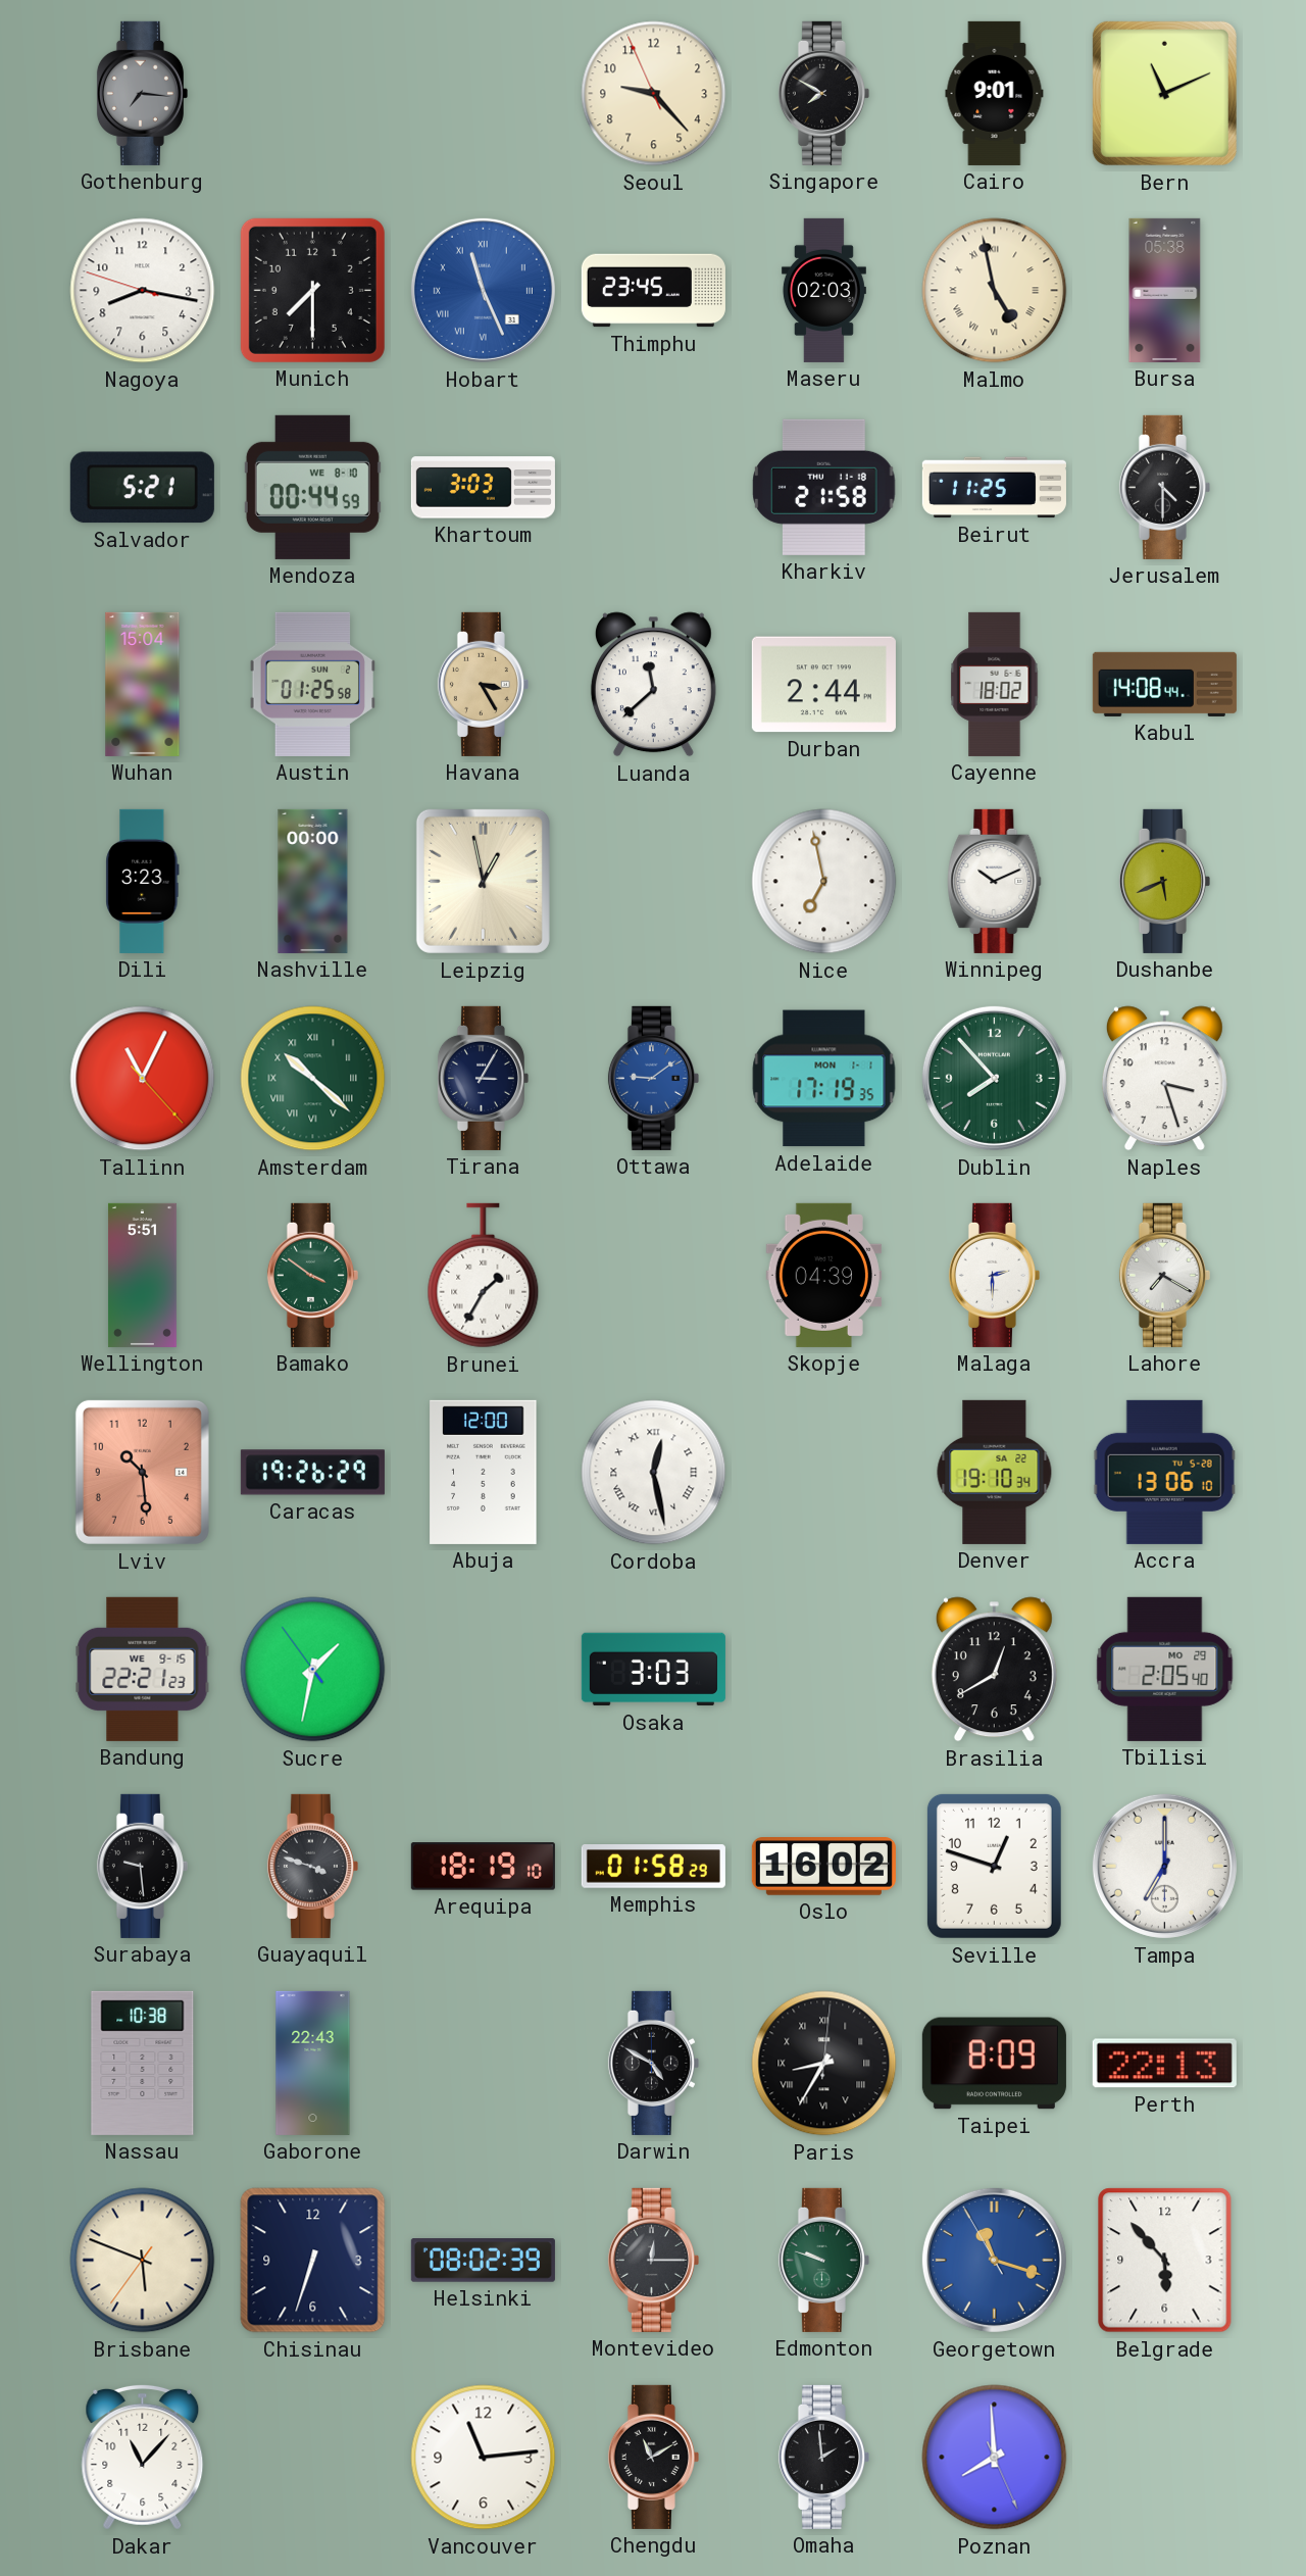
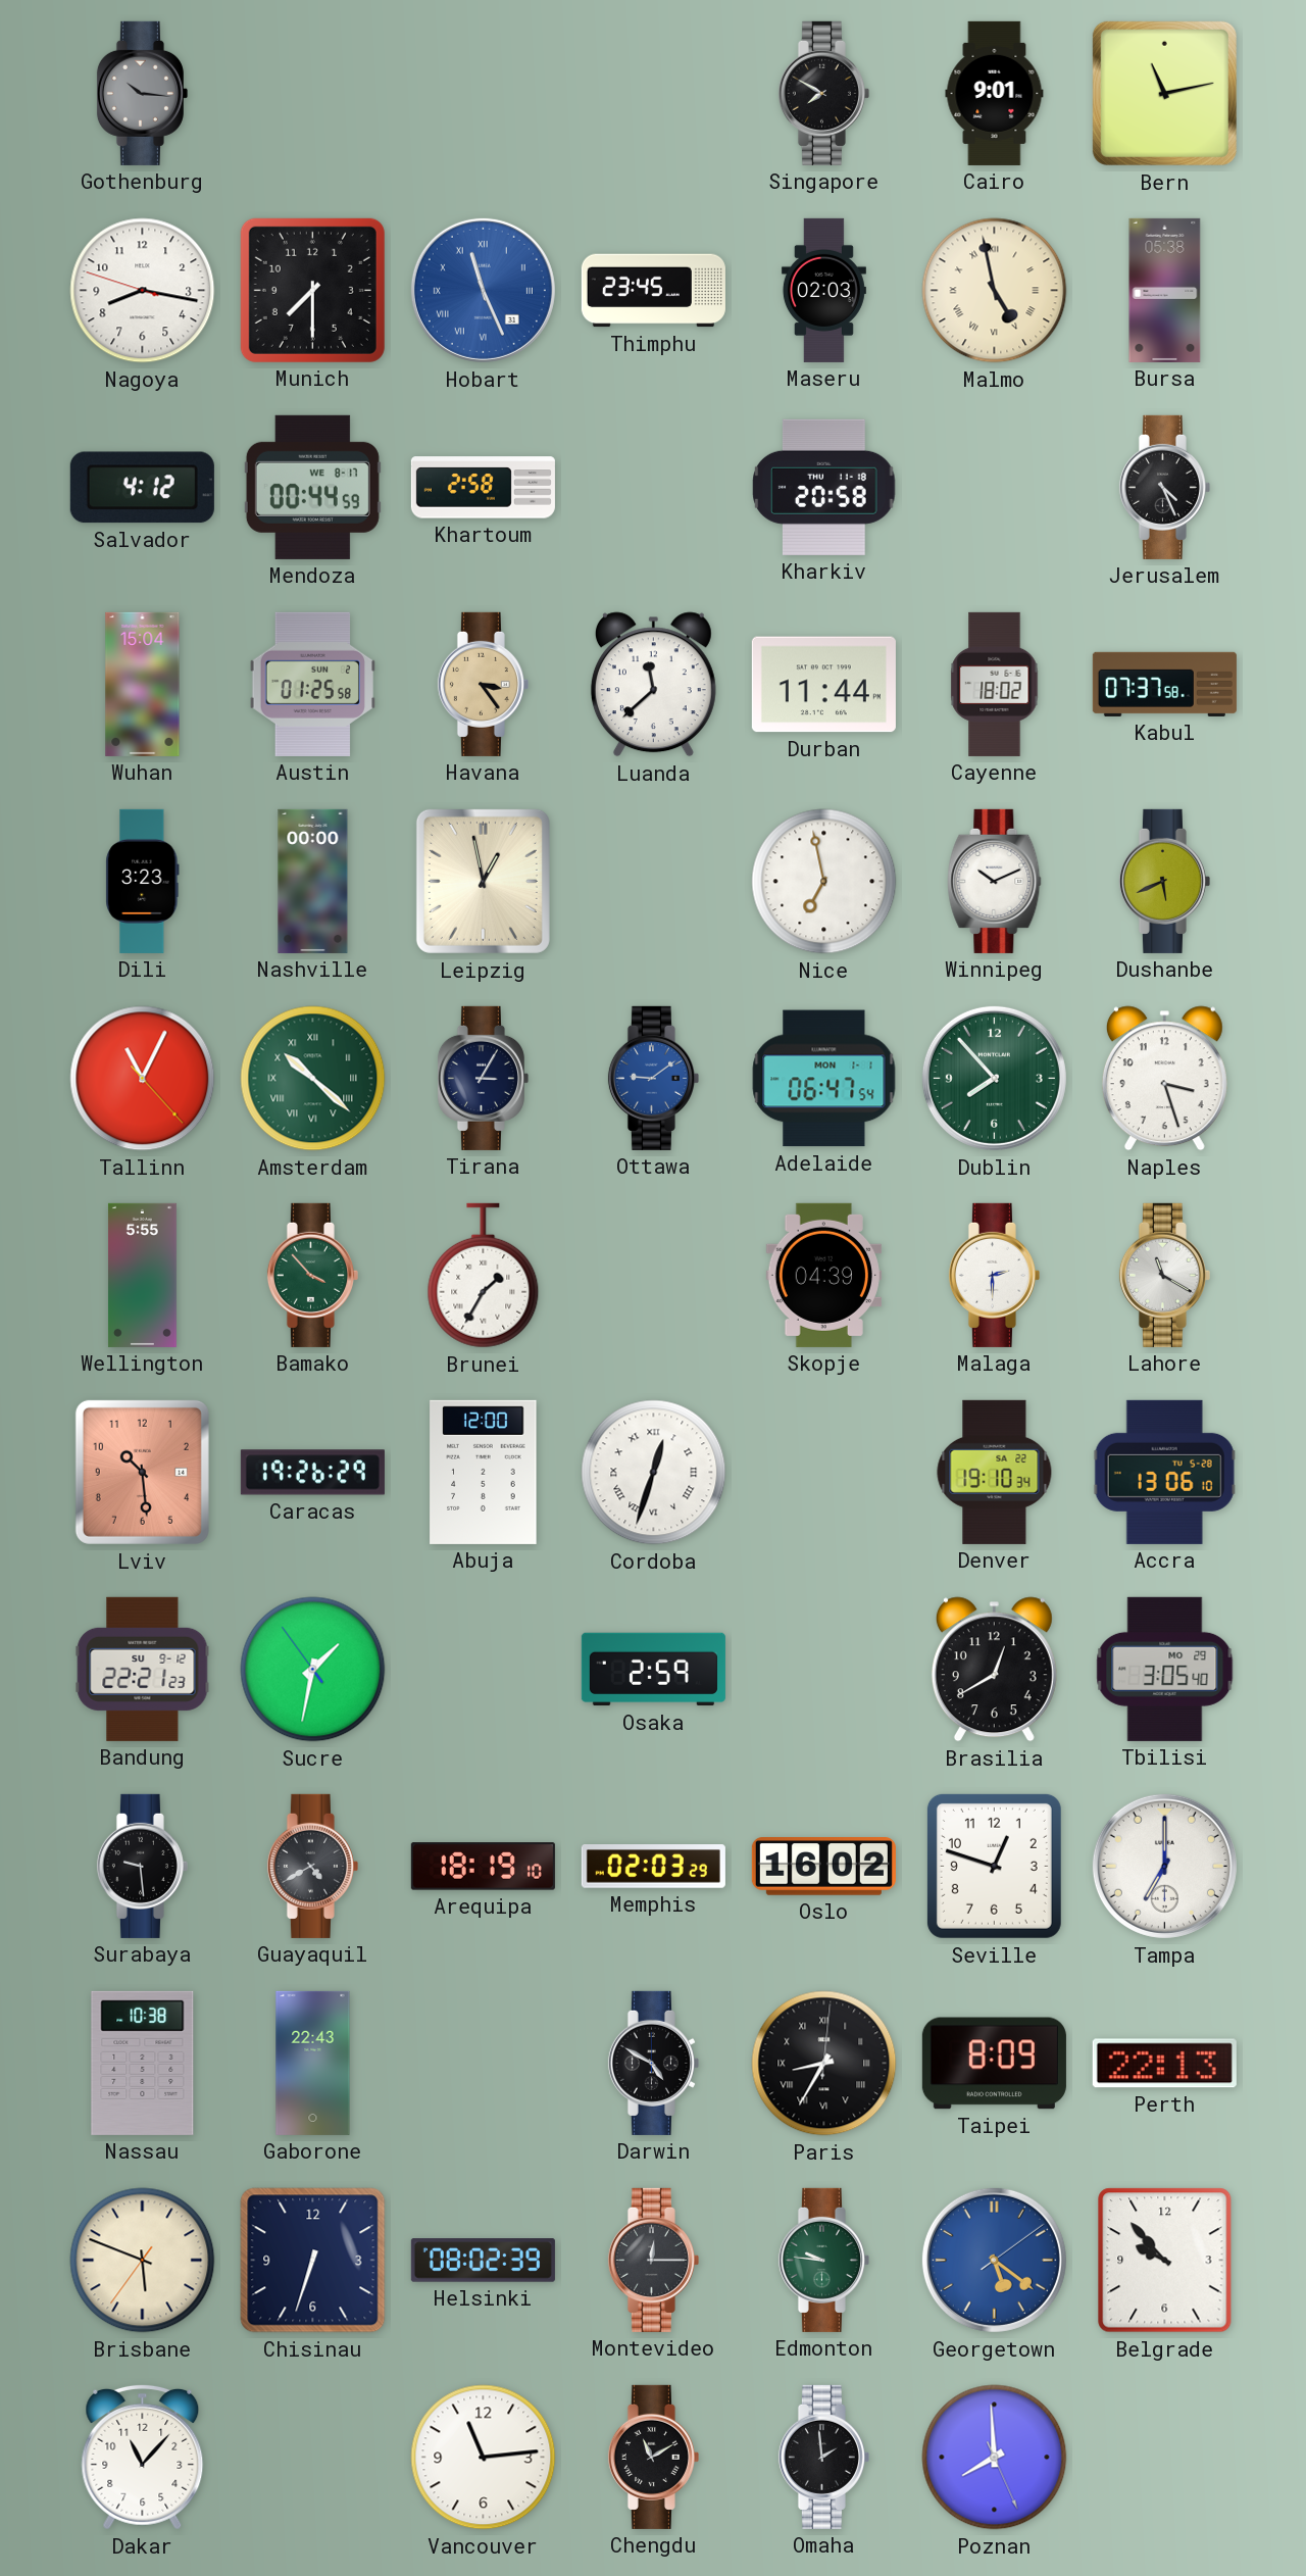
Gothenburg: 7:16 -> 10:16
Seoul: 9:22 -> none
Bern: 11:11 -> 11:13
Salvador: 5:21 -> 4:12
Mendoza date: WE 8-10 -> WE 8-17
Khartoum: 3:03 -> 2:58
Kharkiv: 21:58 -> 20:58
Beirut: 11:25 -> none
Jerusalem: 4:30 -> 4:26
Havana: 3:25 -> 3:24
Durban: 2:44 -> 11:44
Kabul: 14:08 -> 07:37
Adelaide: 17:19 -> 06:47
Wellington: 5:51 -> 5:55
Bamako: 3:51 -> 3:53
Lahore: 7:20 -> 11:20
Cordoba: 12:28 -> 12:33
Bandung date: WE 9-15 -> SU 9-12
Osaka: 3:03 -> 2:59
Tbilisi: 2:05 -> 3:05
Guayaquil: 3:48 -> 4:40
Memphis: 01:58 -> 02:03
Edmonton: 9:48 -> 9:46
Georgetown: 11:17 -> 5:21
Belgrade: 5:53 -> 9:53
